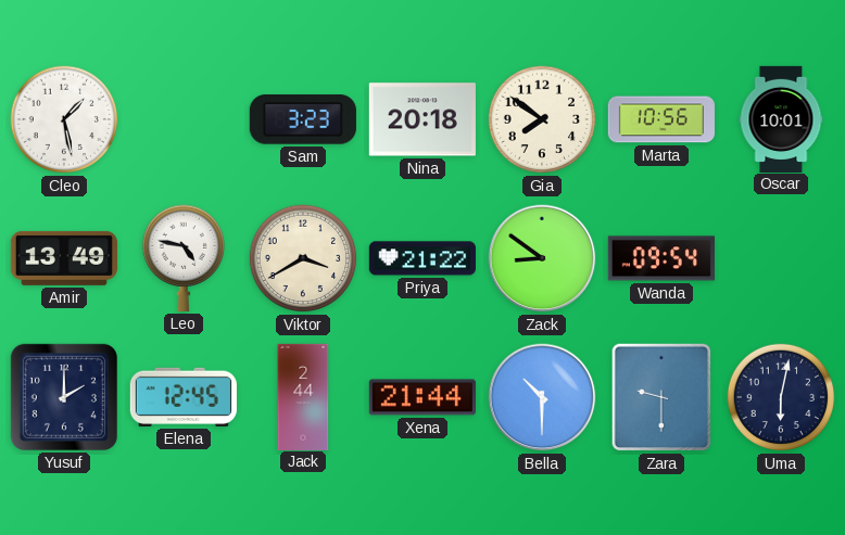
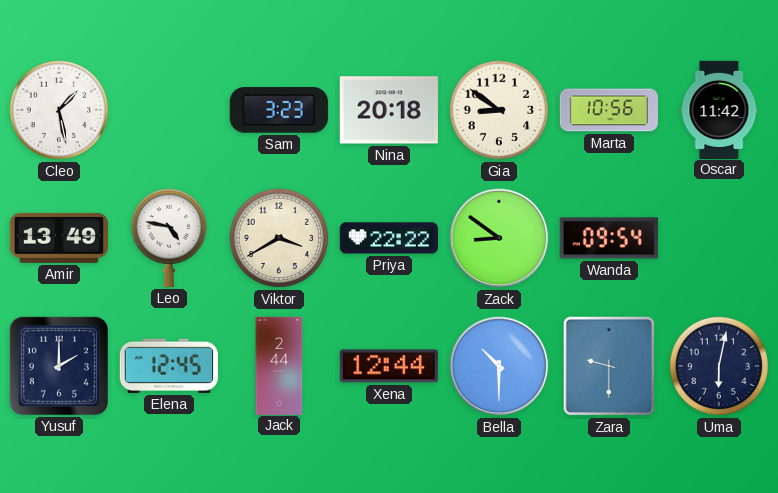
Gia: 7:51 -> 8:51
Oscar: 10:01 -> 11:42
Priya: 21:22 -> 22:22
Xena: 21:44 -> 12:44
